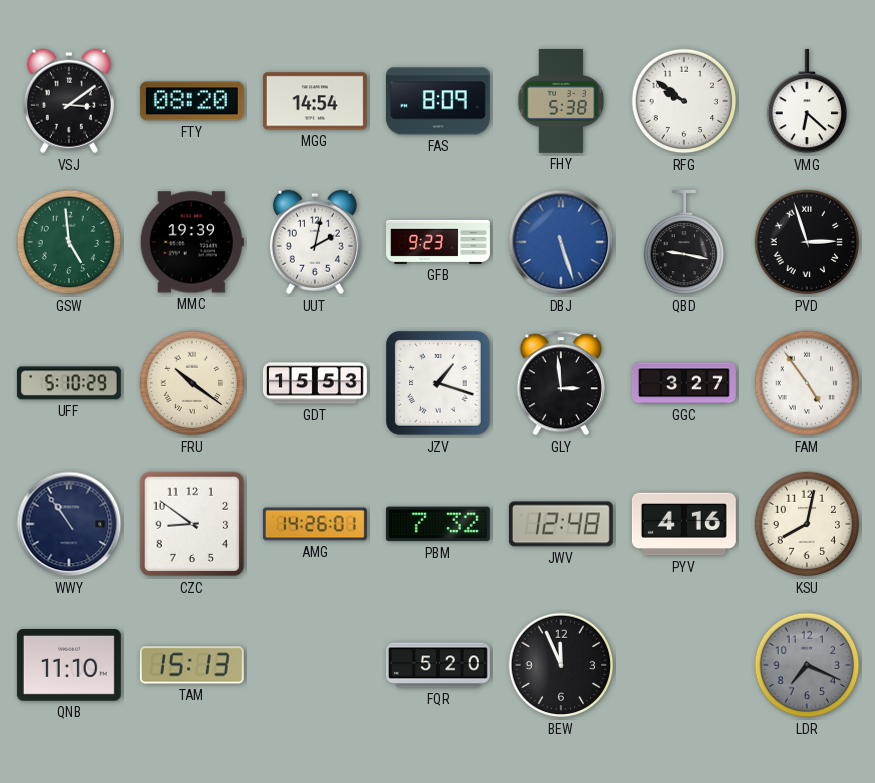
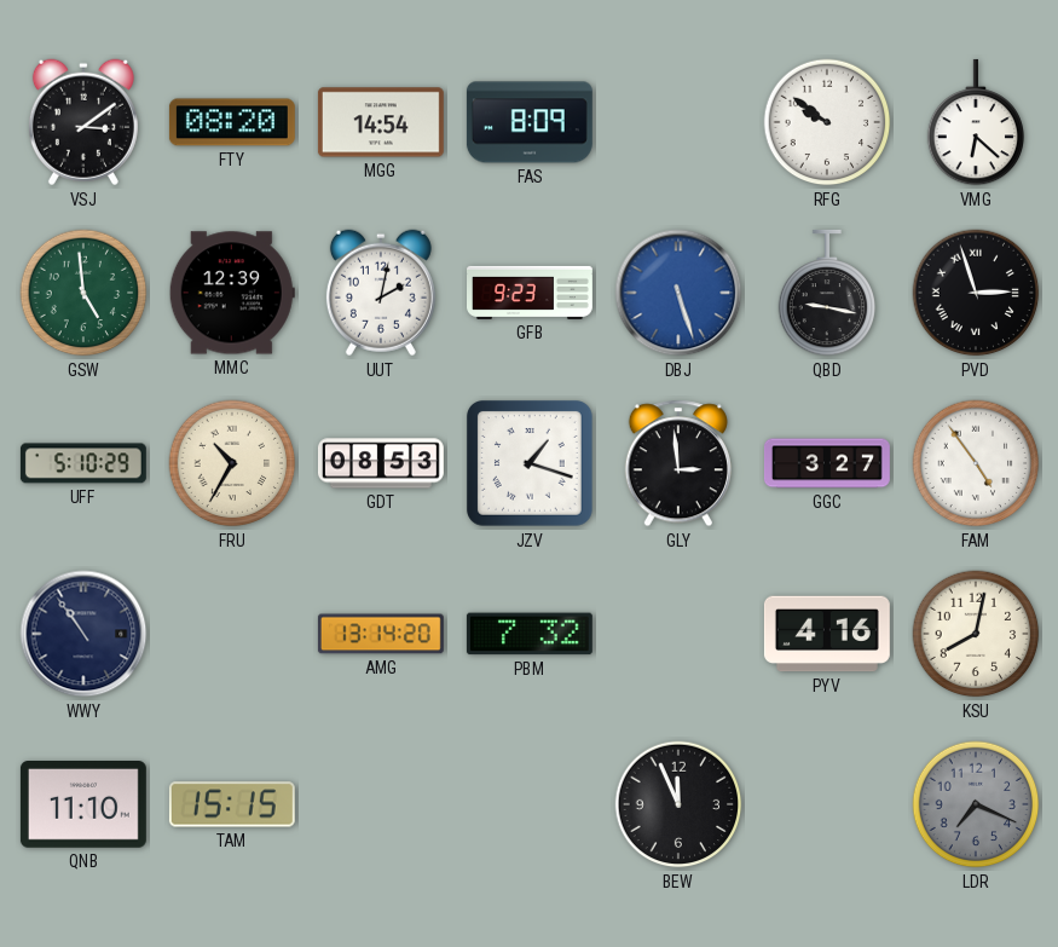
FHY: 5:38 -> none
MMC: 19:39 -> 12:39
FRU: 10:21 -> 10:35
GDT: 15:53 -> 08:53
CZC: 8:51 -> none
AMG: 14:26 -> 13:14
JWV: 12:48 -> none
TAM: 15:13 -> 15:15
FQR: 5:20 -> none
